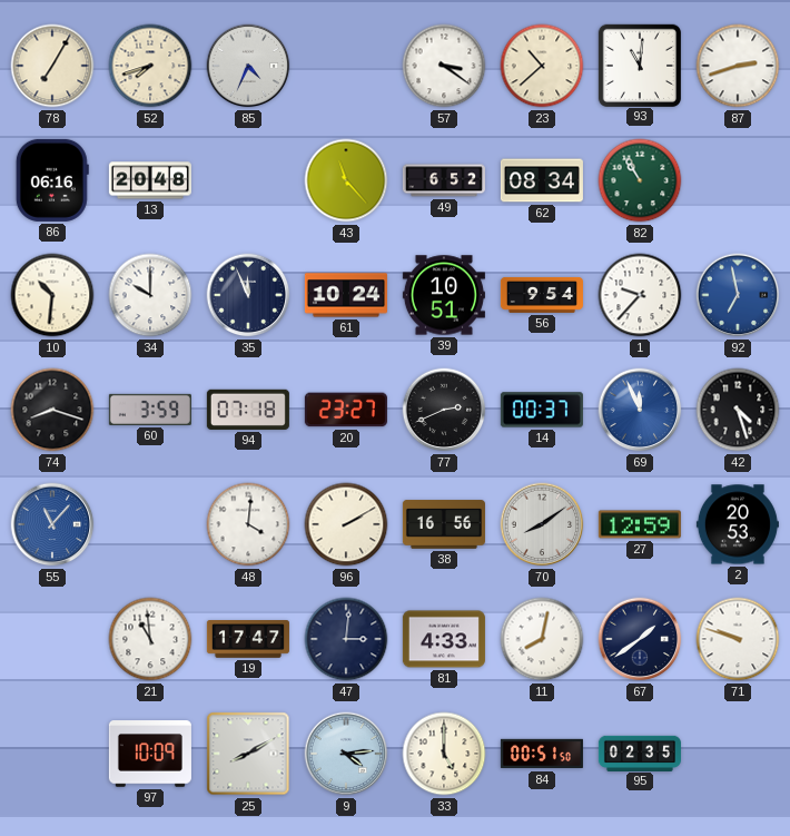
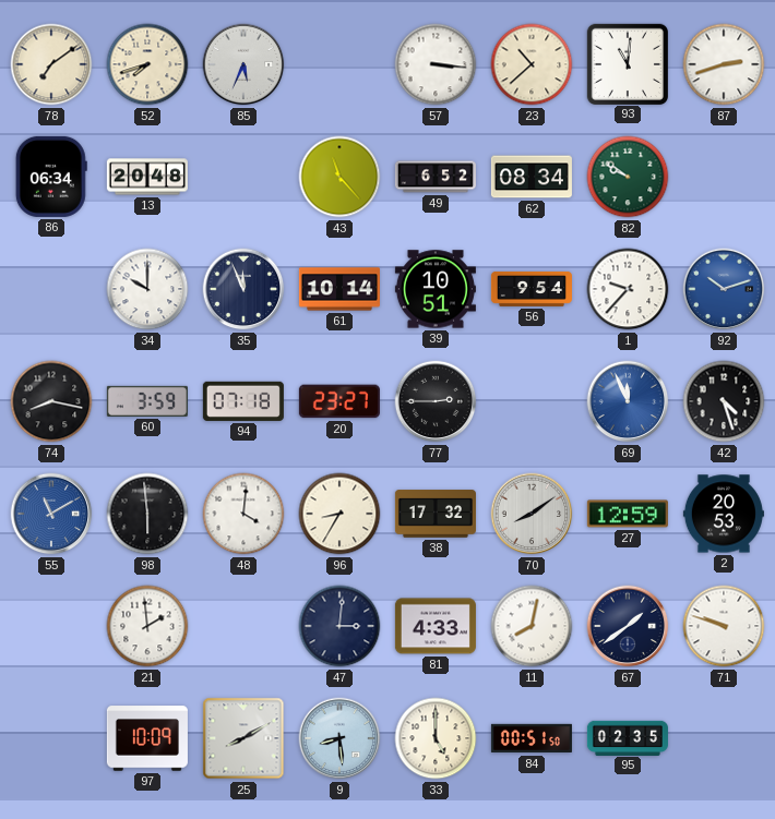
78: 7:05 -> 7:09
85: 4:34 -> 5:34
57: 3:21 -> 3:16
86: 06:16 -> 06:34
82: 10:55 -> 9:51
10: 10:31 -> none
61: 10:24 -> 10:14
92: 6:58 -> 10:12
74: 8:18 -> 8:17
77: 2:41 -> 2:45
14: 00:37 -> none
55: 11:07 -> 11:10
98: none -> 5:59
96: 2:10 -> 8:35
38: 16:56 -> 17:32
21: 10:59 -> 1:59
19: 17:47 -> none
9: 4:14 -> 8:29
